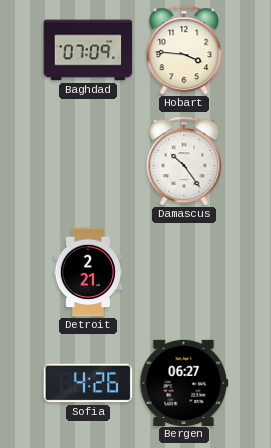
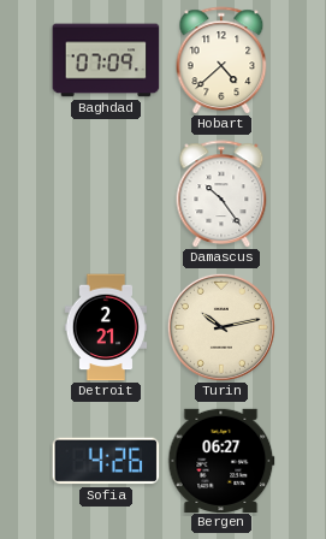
Hobart: 3:46 -> 4:38
Turin: none -> 10:13
